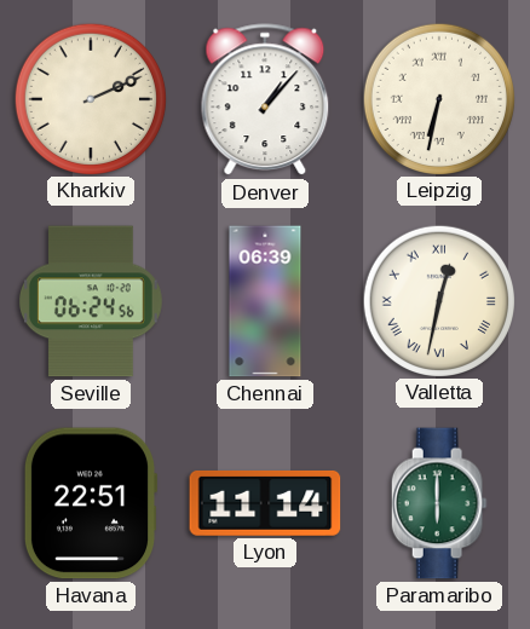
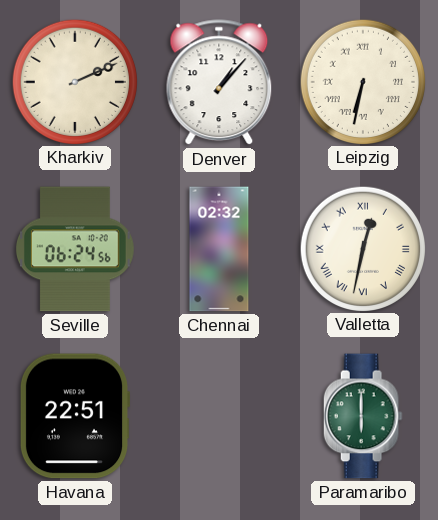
Chennai: 06:39 -> 02:32
Lyon: 11:14 -> none
